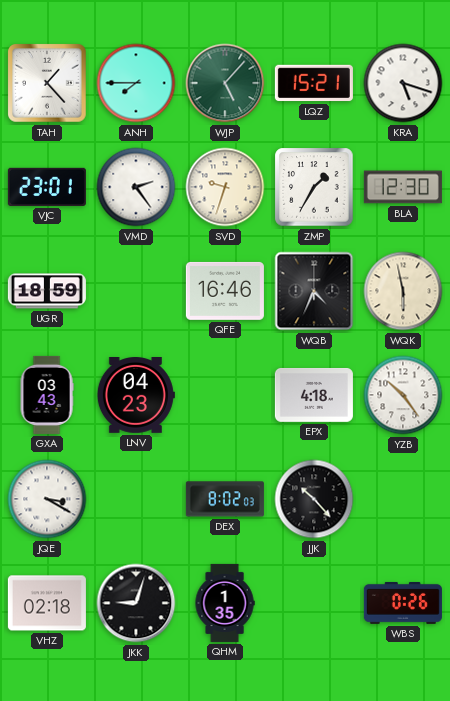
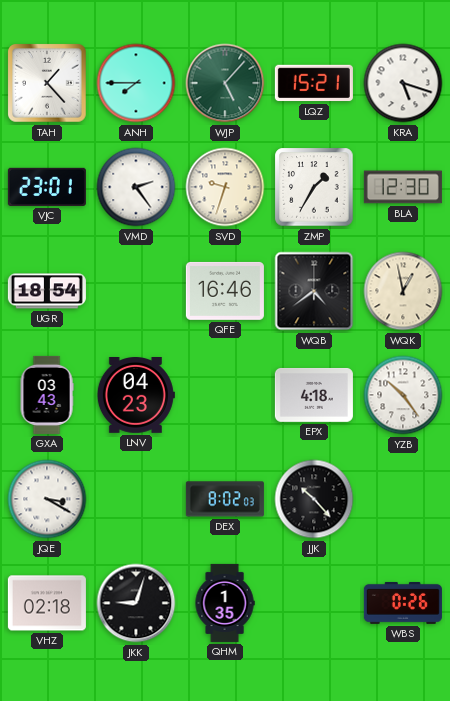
UGR: 18:59 -> 18:54
WQB: 4:34 -> 4:39
WQK: 5:58 -> 12:58
